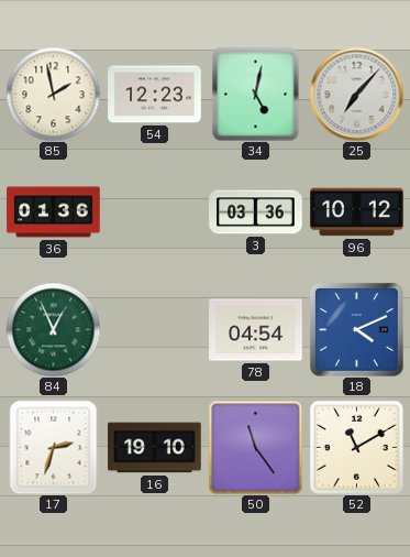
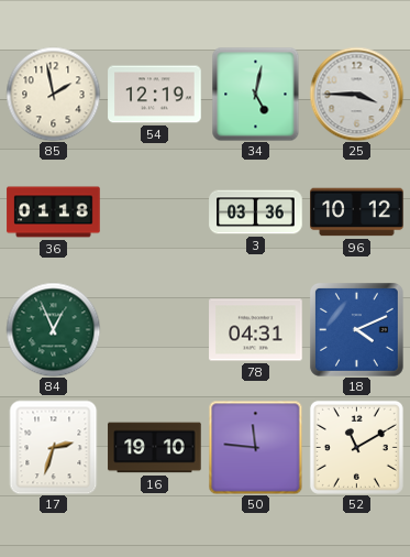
54: 12:23 -> 12:19
25: 7:07 -> 3:45
36: 01:36 -> 01:18
78: 04:54 -> 04:31
50: 11:24 -> 11:46
